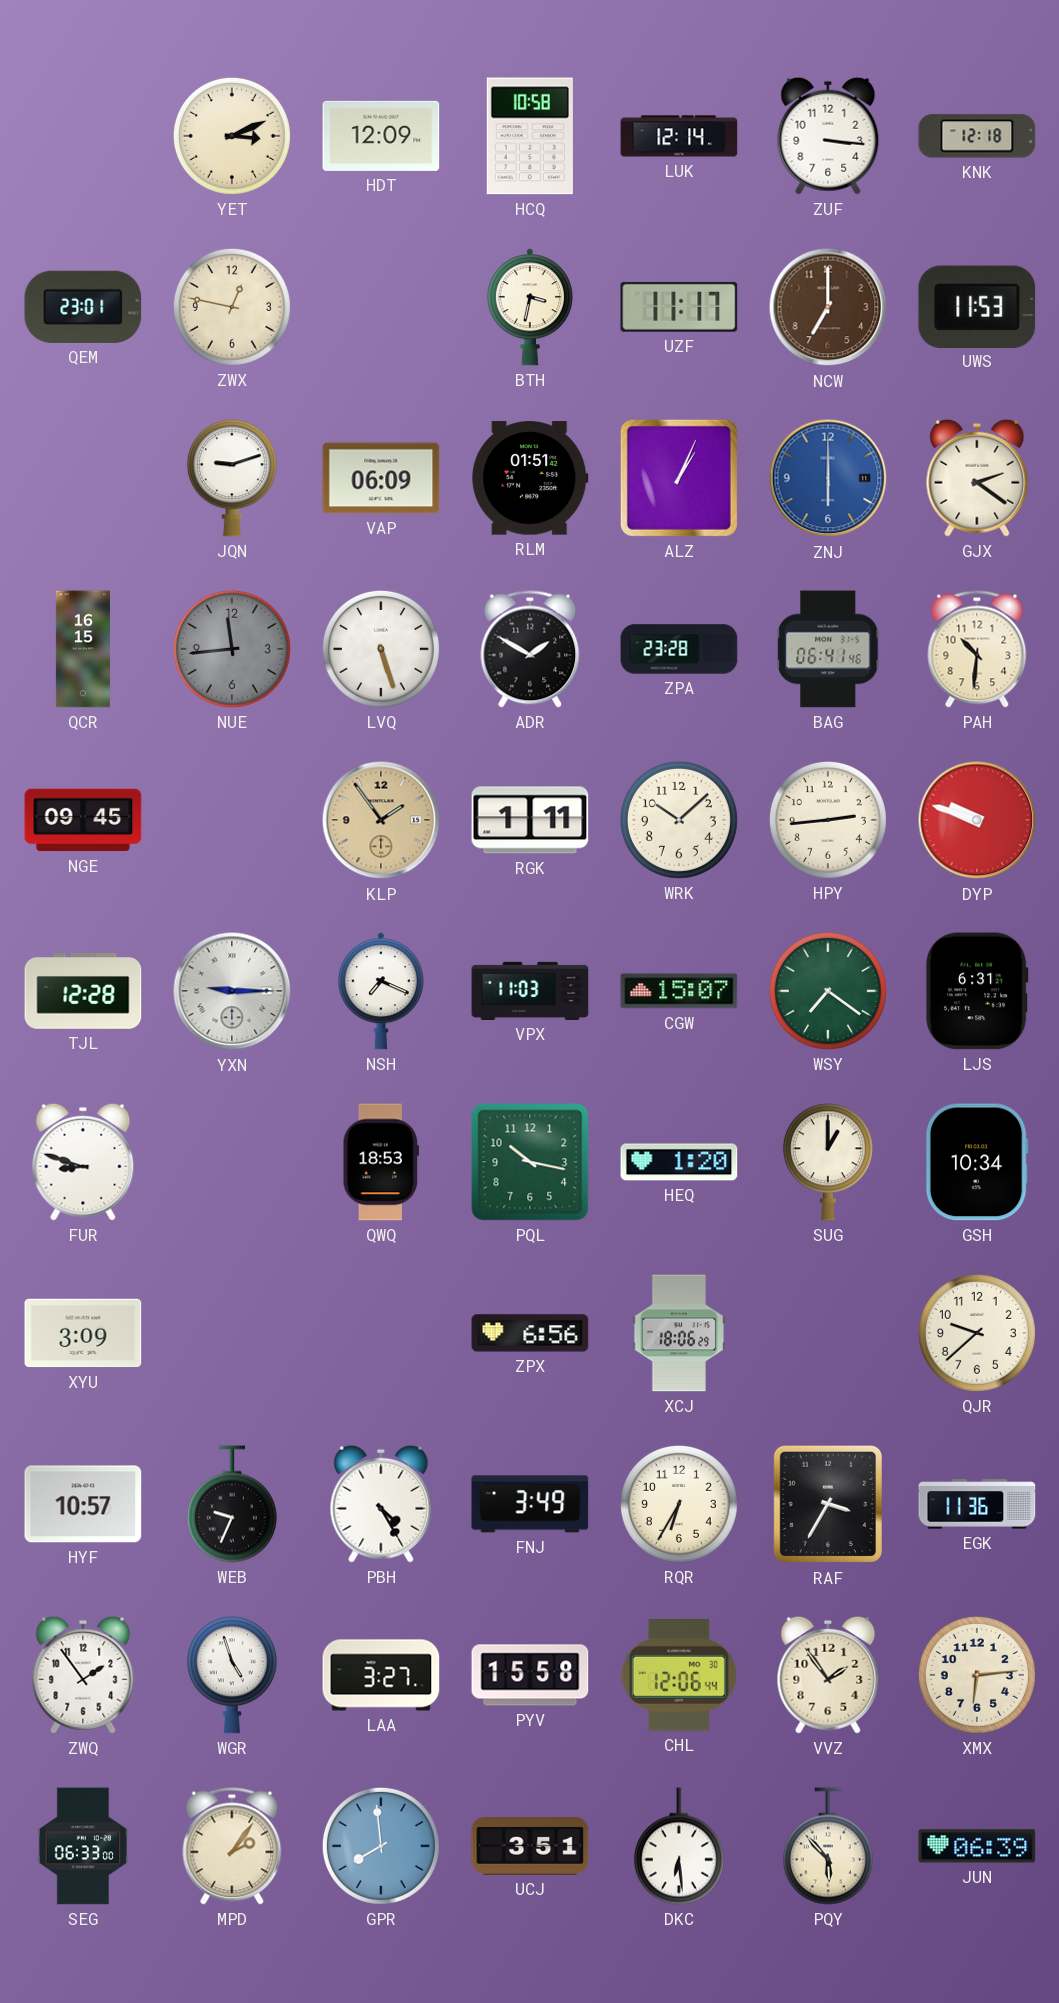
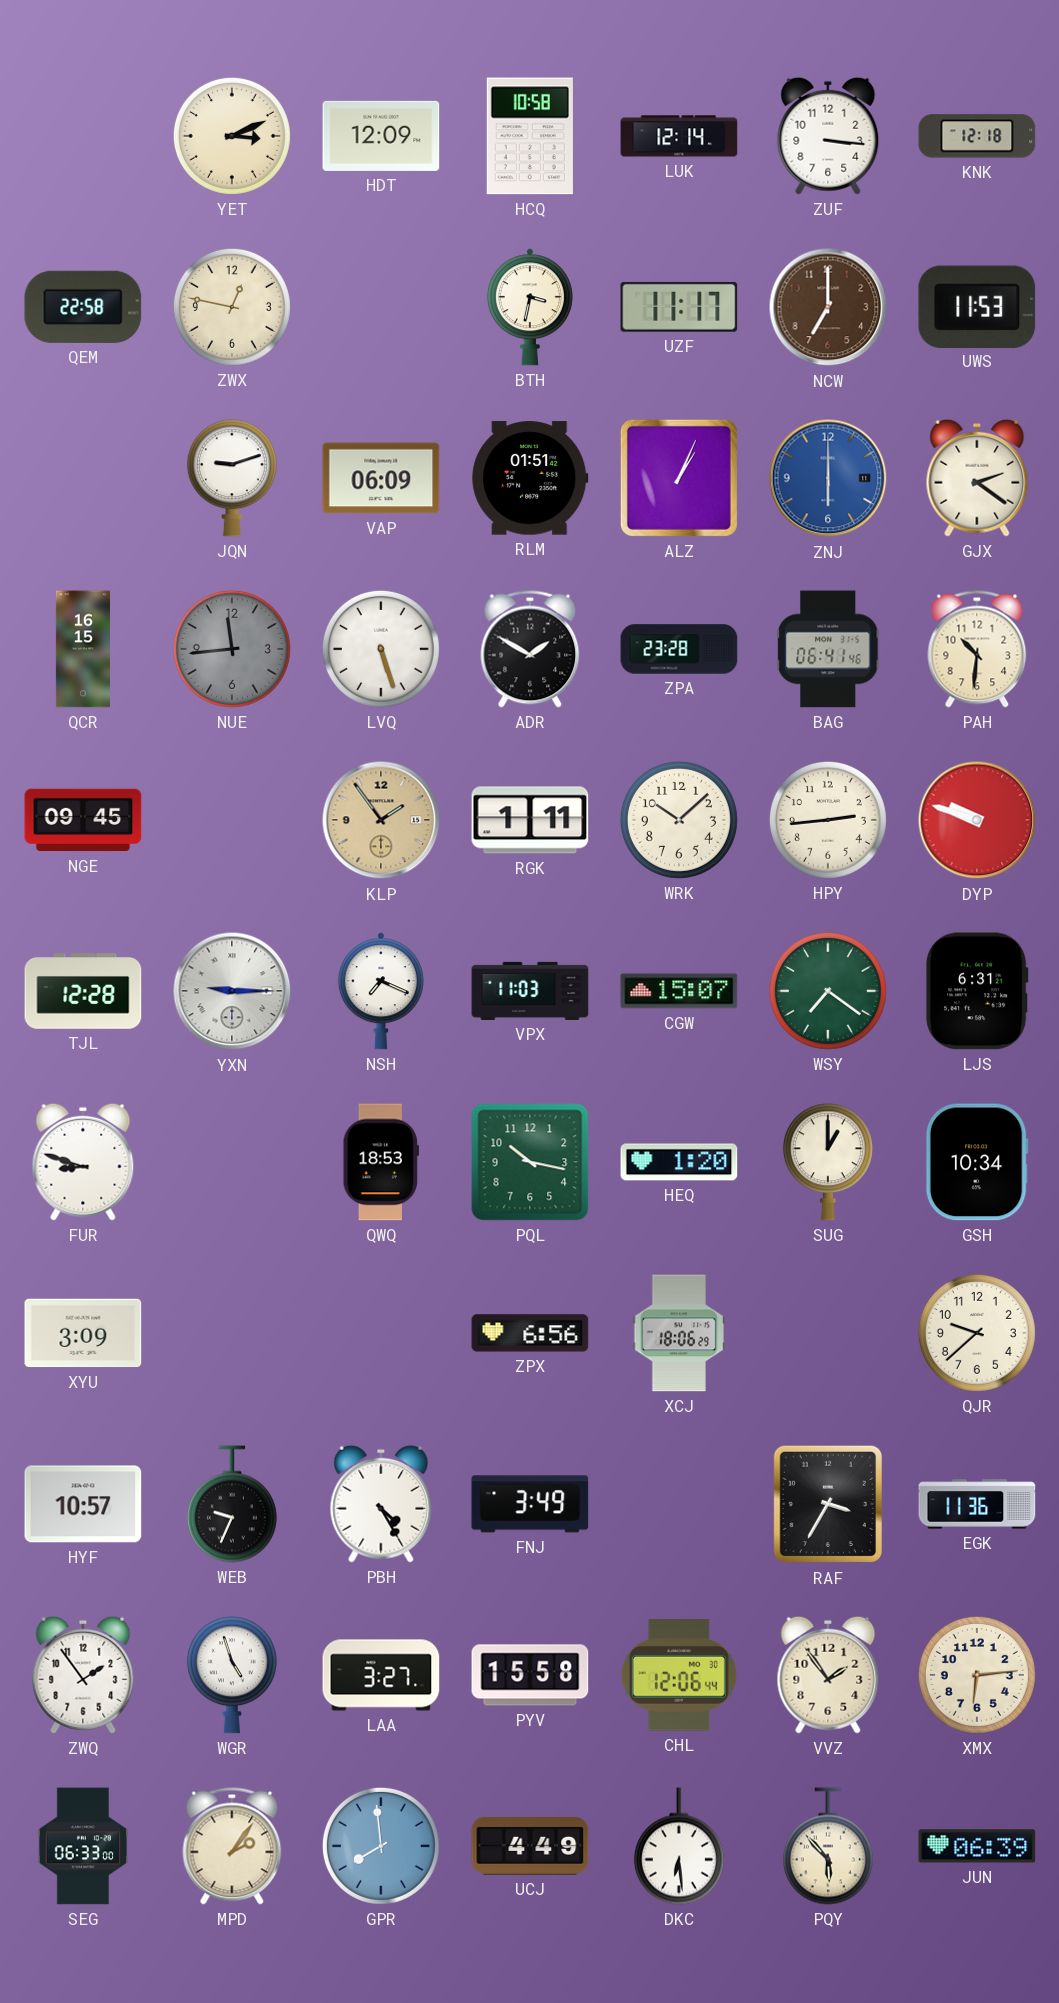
QEM: 23:01 -> 22:58
RQR: 6:35 -> none
UCJ: 3:51 -> 4:49
